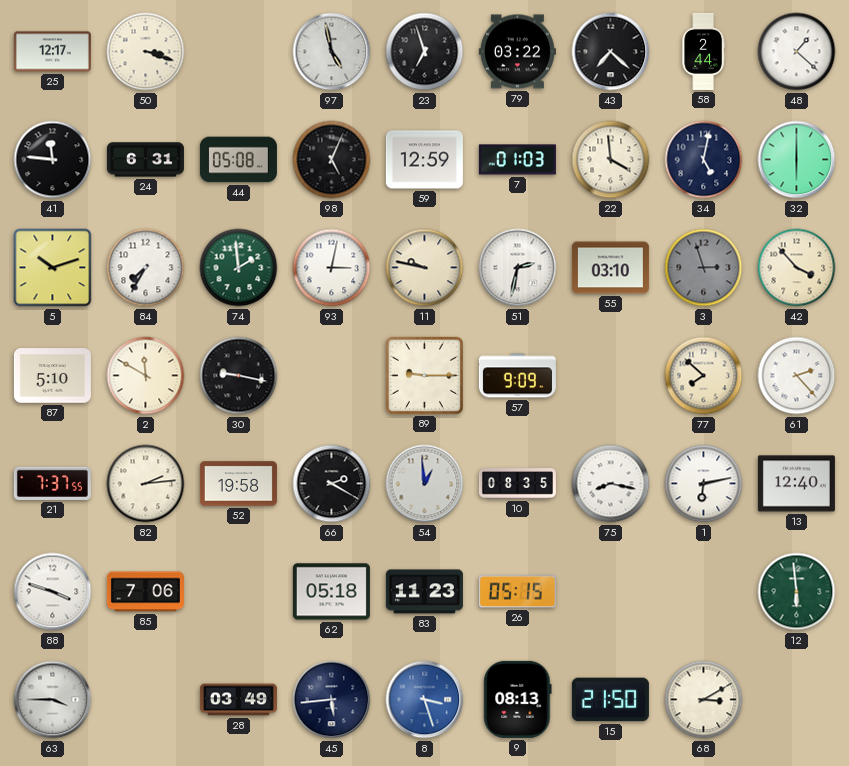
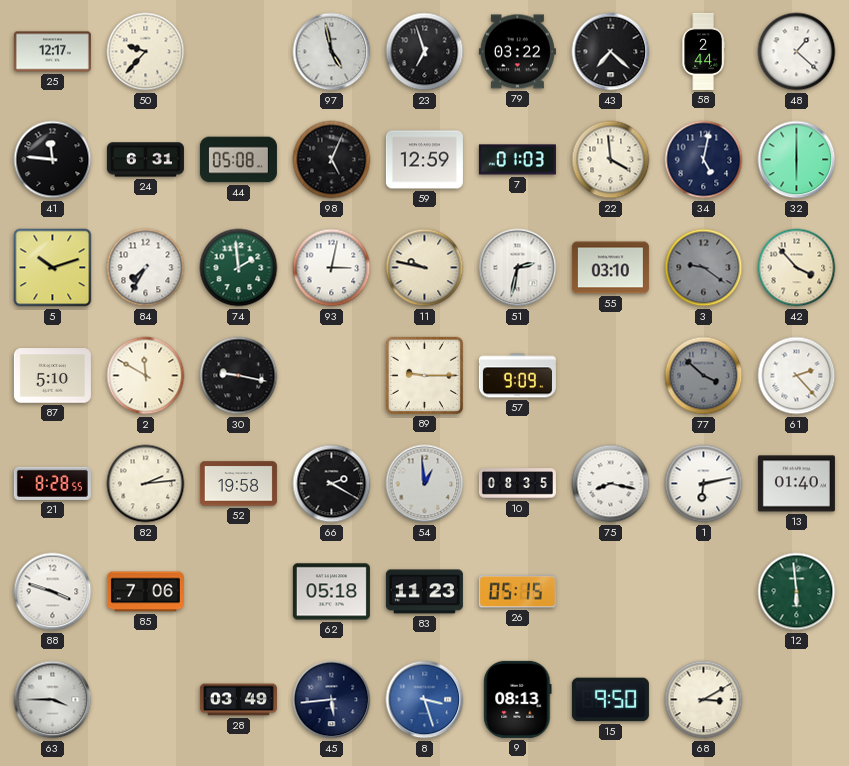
50: 3:18 -> 9:37
3: 2:57 -> 9:21
77: 7:52 -> 3:52
77 dial: cream -> grey
21: 7:37 -> 8:28
13: 12:40 -> 01:40
15: 21:50 -> 9:50
